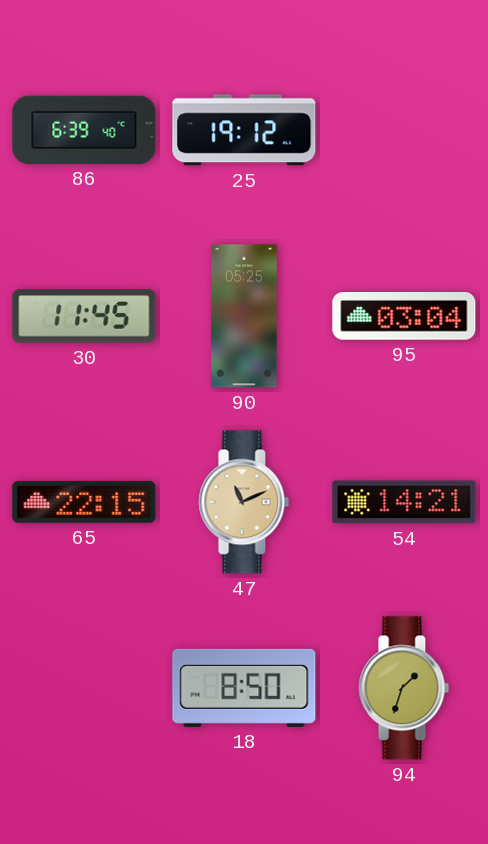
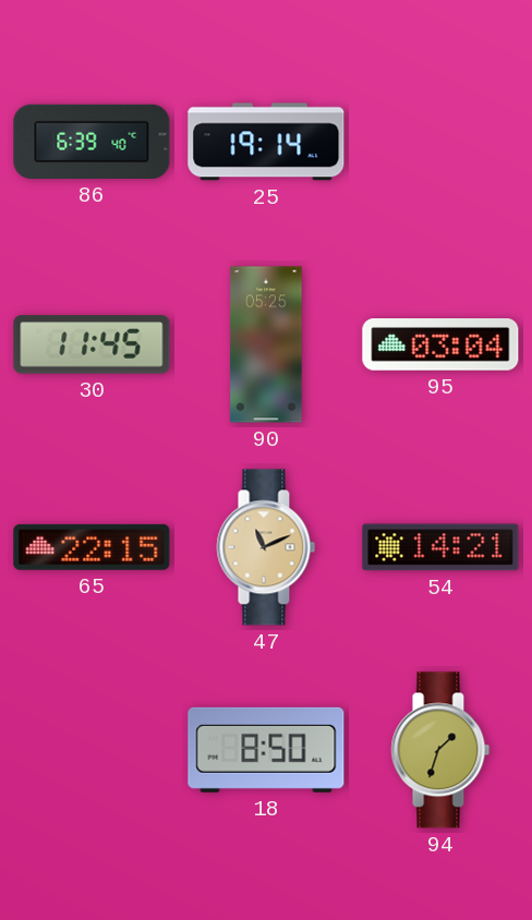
25: 19:12 -> 19:14
